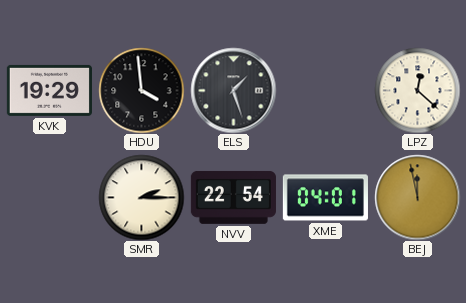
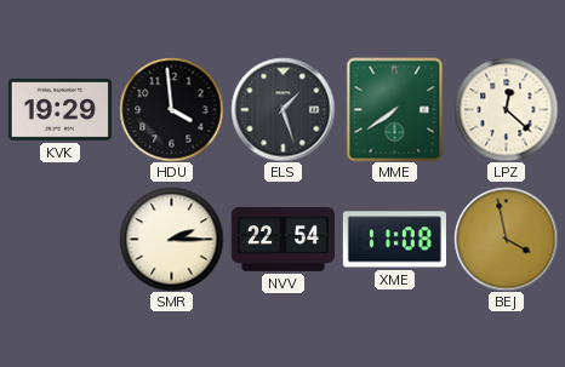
MME: none -> 7:39
XME: 04:01 -> 11:08
BEJ: 11:58 -> 3:58
